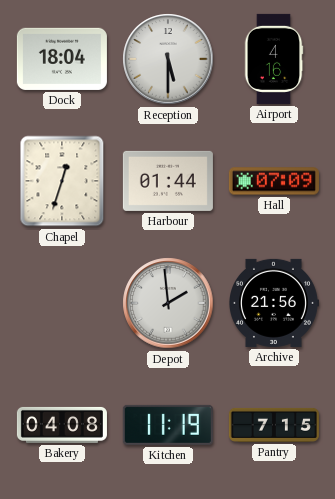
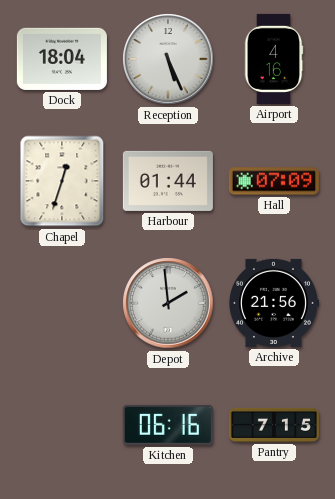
Reception: 5:30 -> 5:26
Bakery: 04:08 -> none
Kitchen: 11:19 -> 06:16
